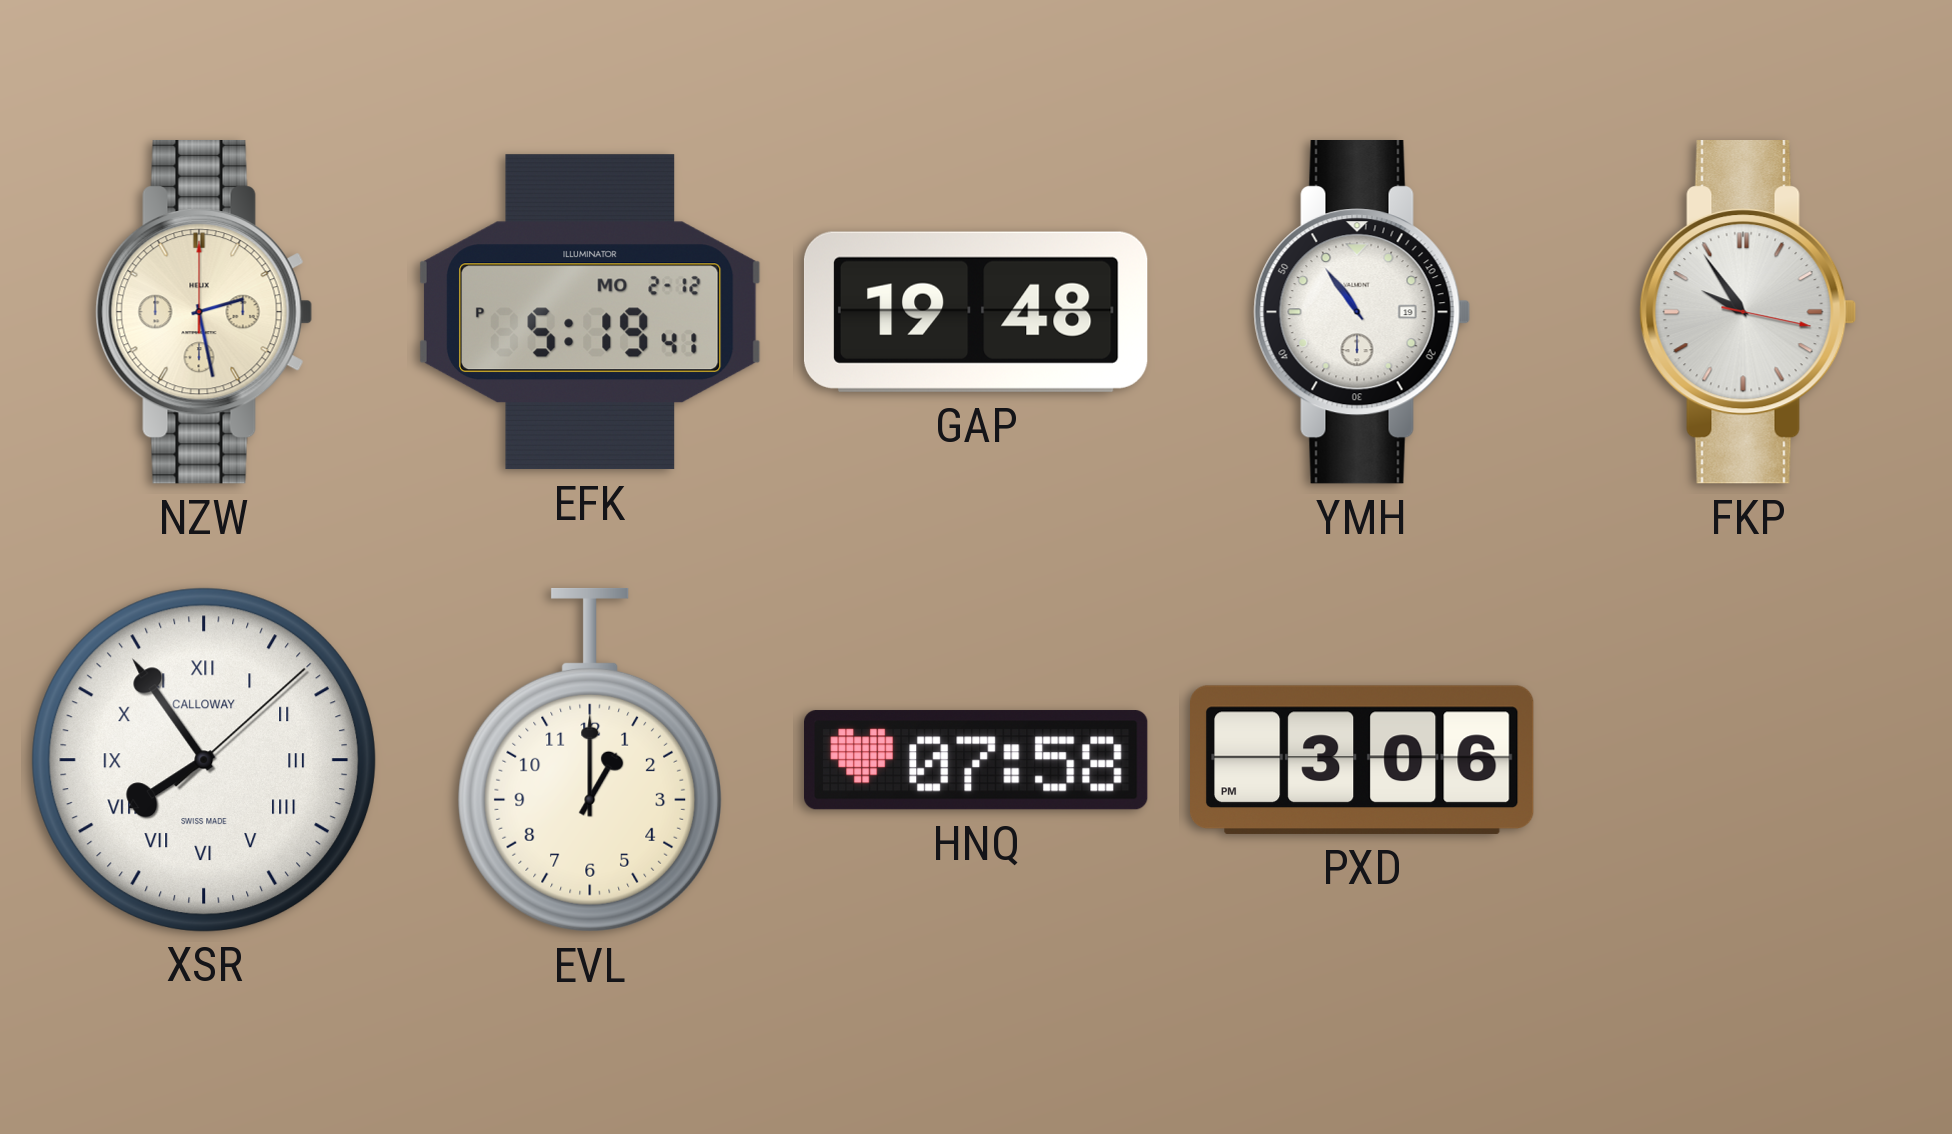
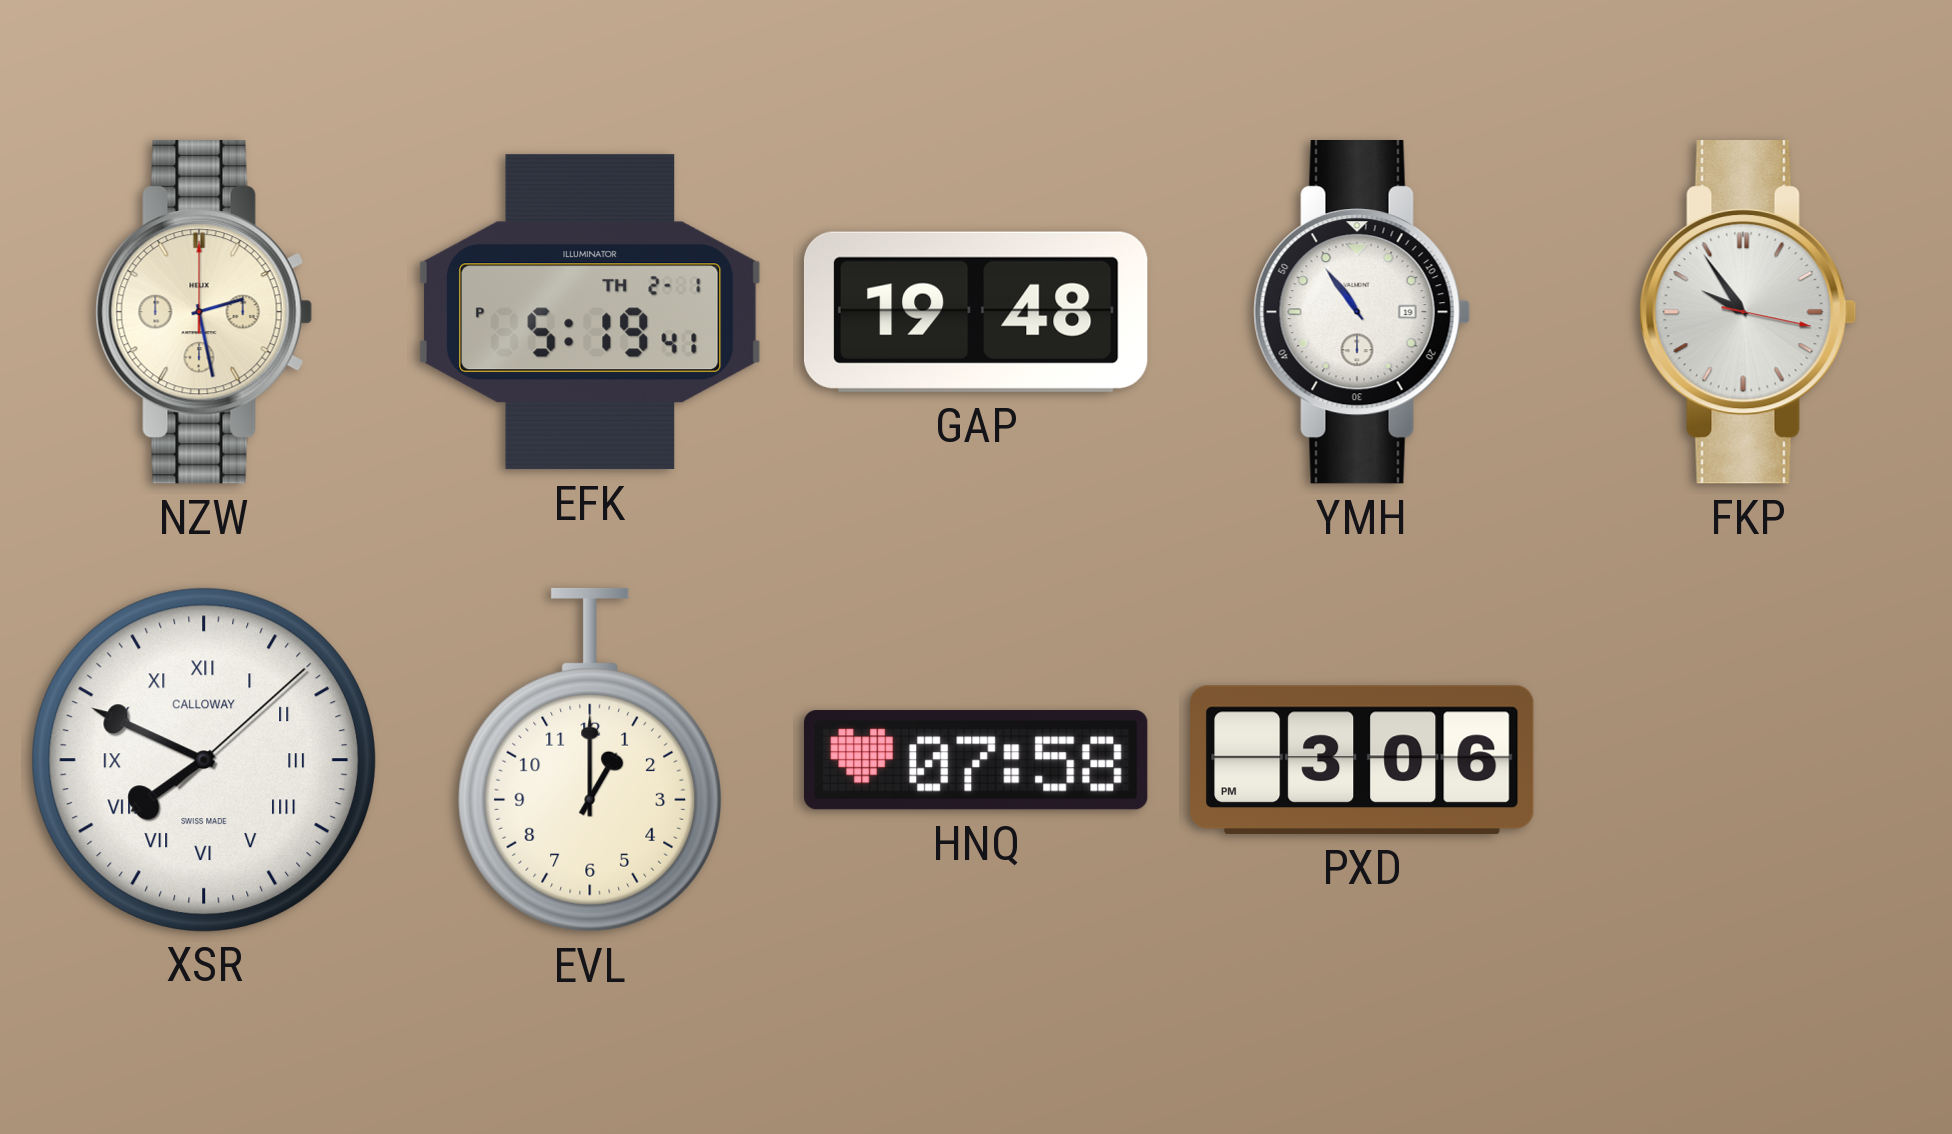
EFK date: MO 2-12 -> TH 2-1
XSR: 7:54 -> 7:49
